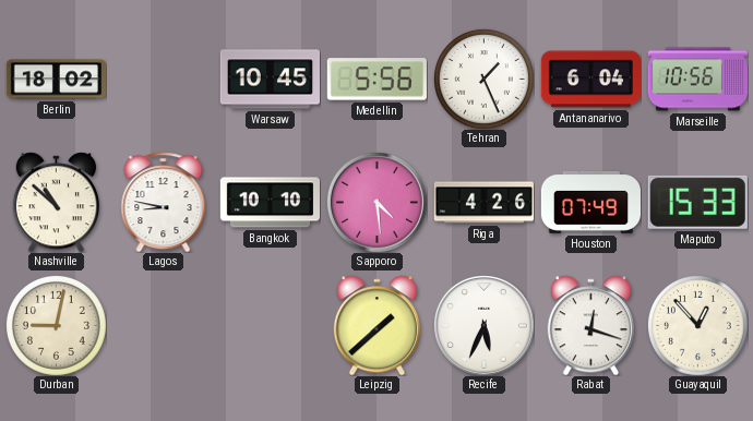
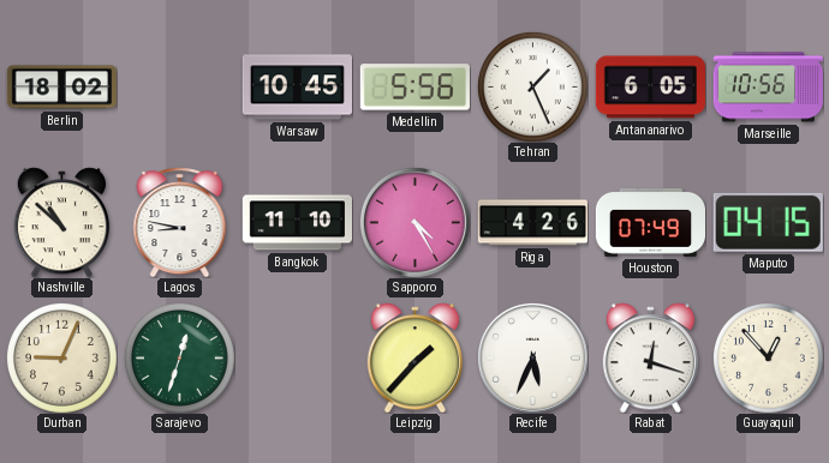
Antananarivo: 6:04 -> 6:05
Bangkok: 10:10 -> 11:10
Sapporo: 4:29 -> 4:25
Maputo: 15:33 -> 04:15
Durban: 9:02 -> 9:04
Sarajevo: none -> 12:33
Leipzig: 1:38 -> 1:37
